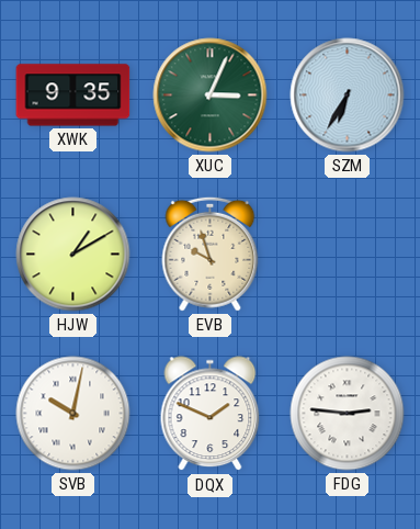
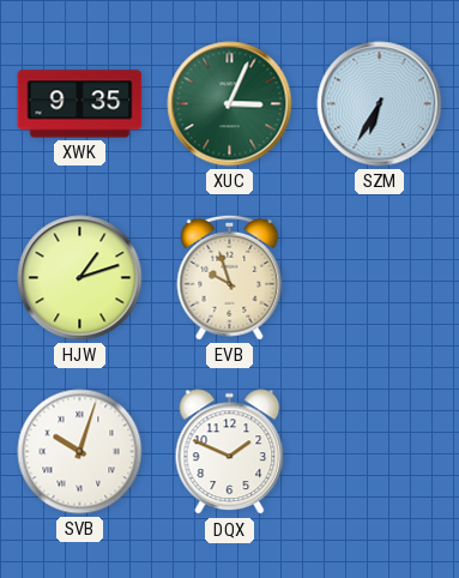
HJW: 1:10 -> 1:12
SVB: 10:02 -> 10:03
FDG: 2:46 -> none
